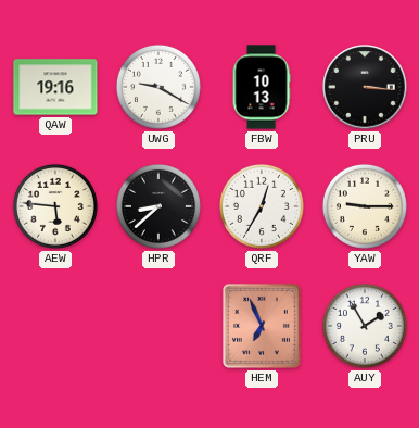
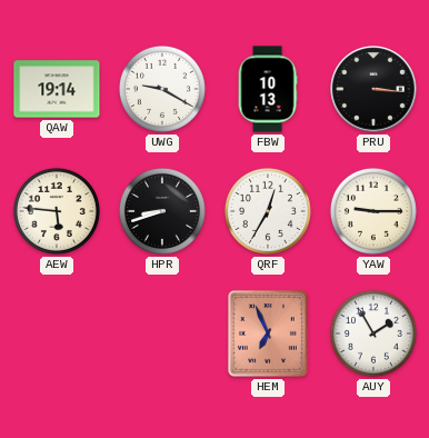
QAW: 19:16 -> 19:14
HPR: 8:38 -> 8:42
